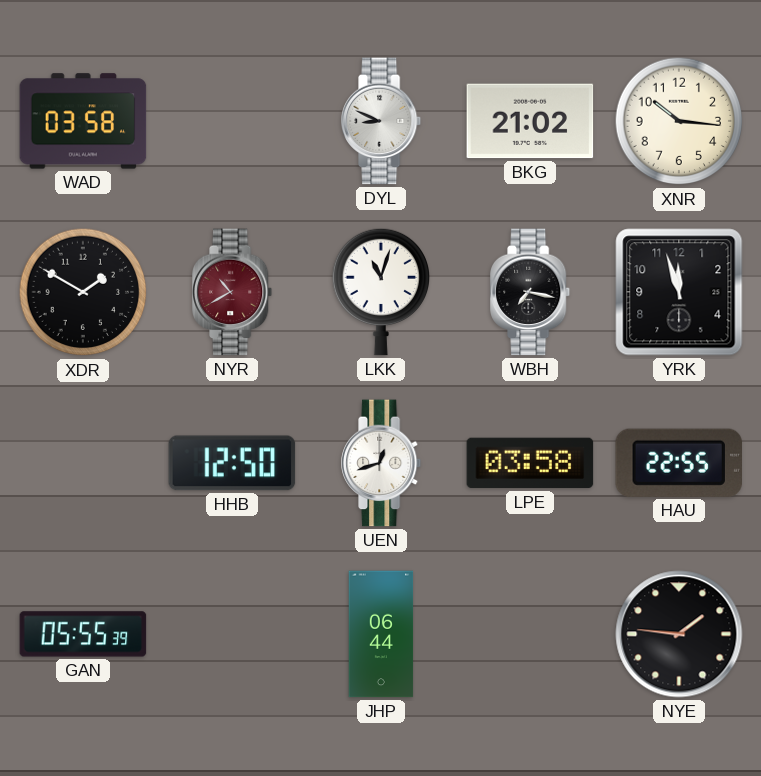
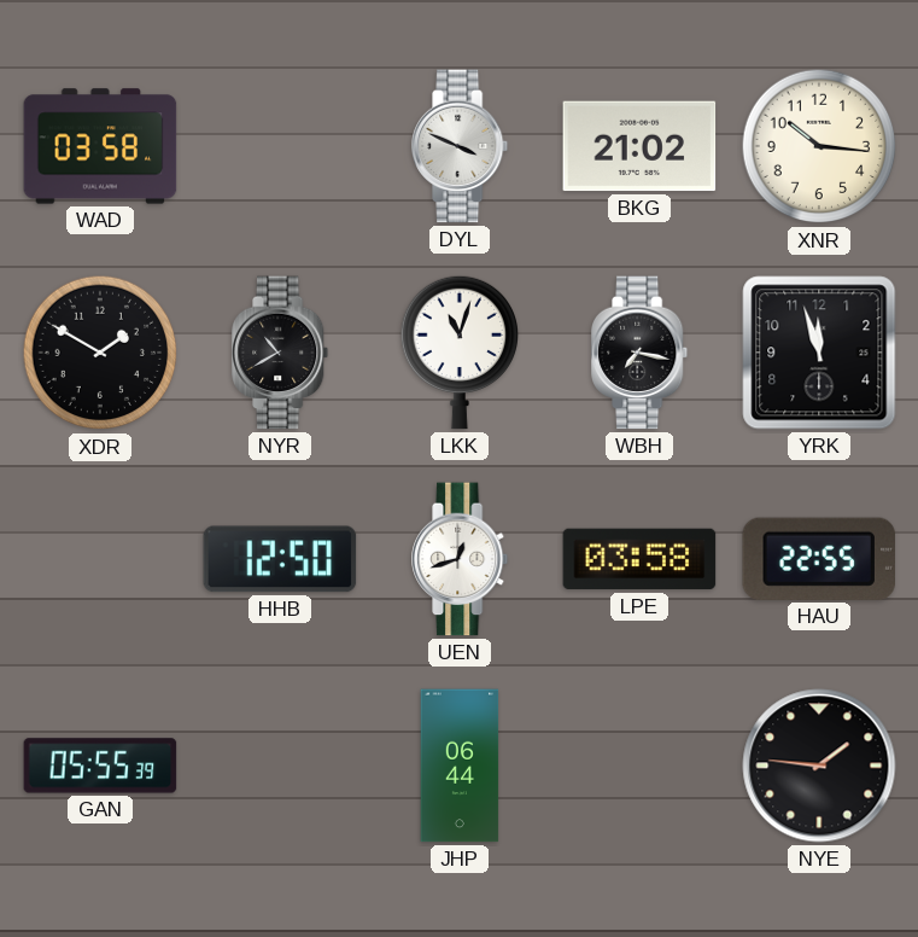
DYL: 8:49 -> 3:49
NYR dial: burgundy -> black
